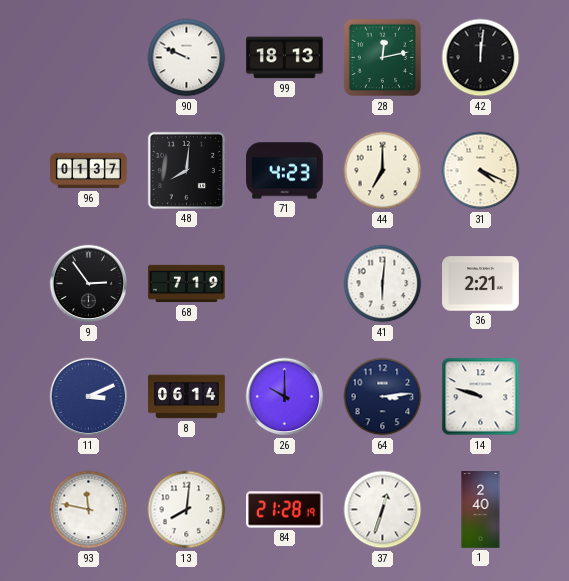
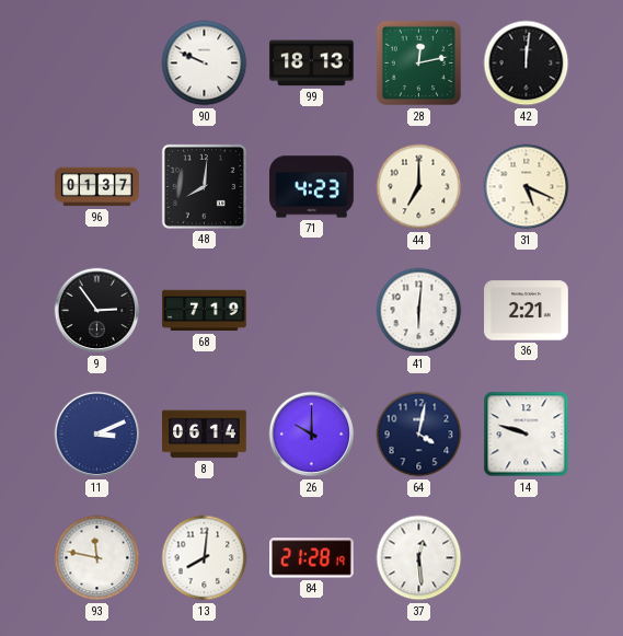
31: 4:19 -> 5:19
64: 3:14 -> 4:02
37: 12:33 -> 12:29
1: 2:40 -> none
